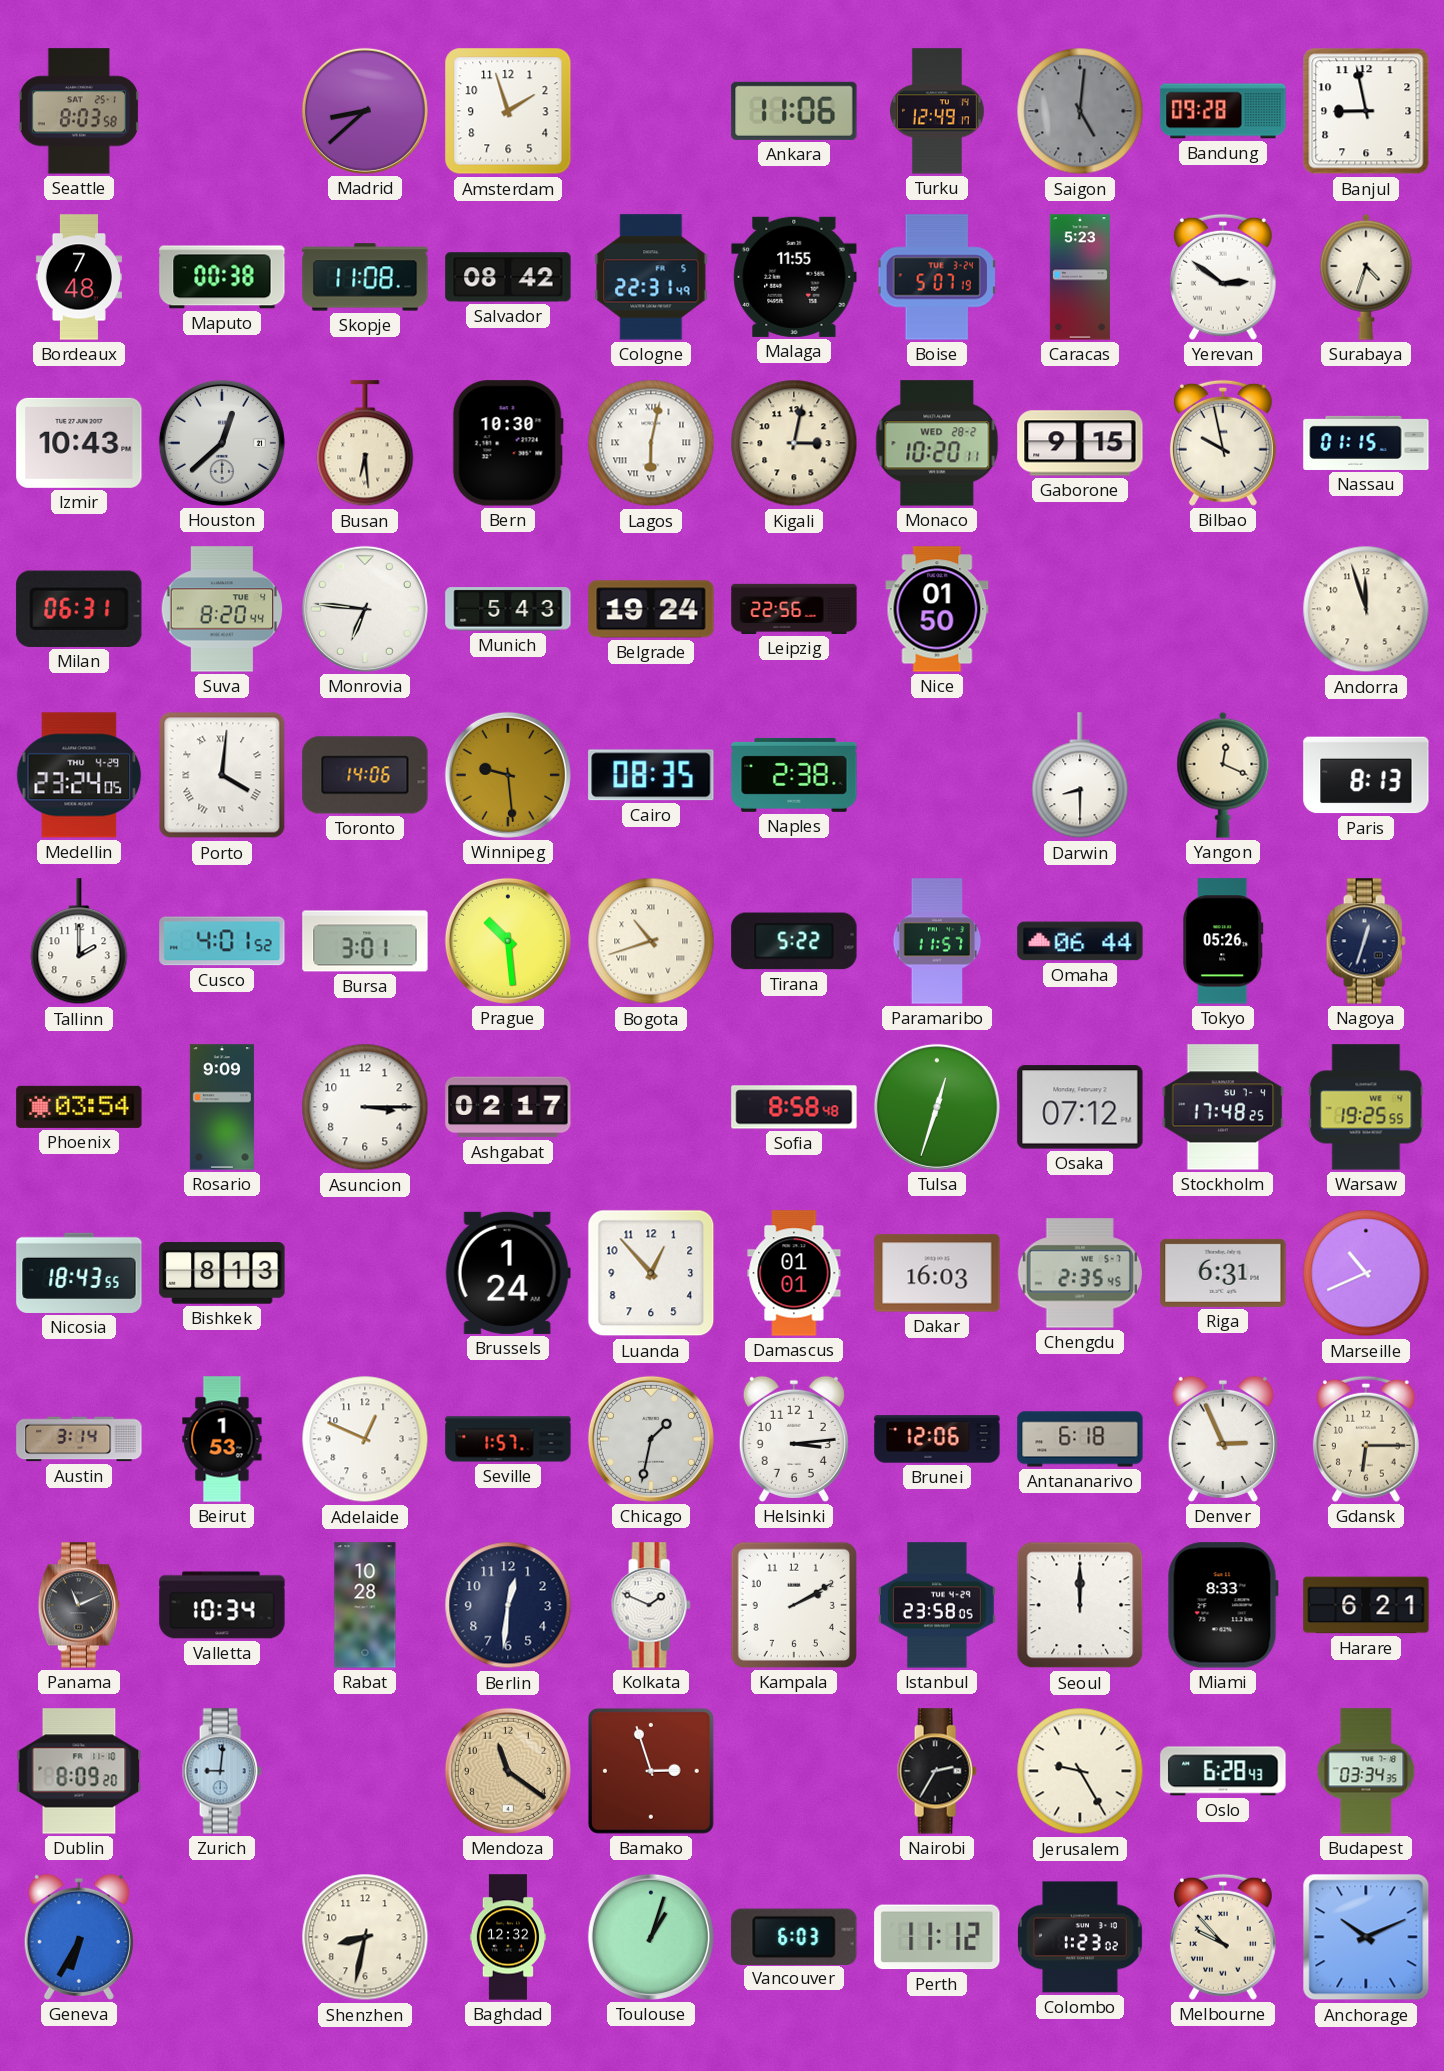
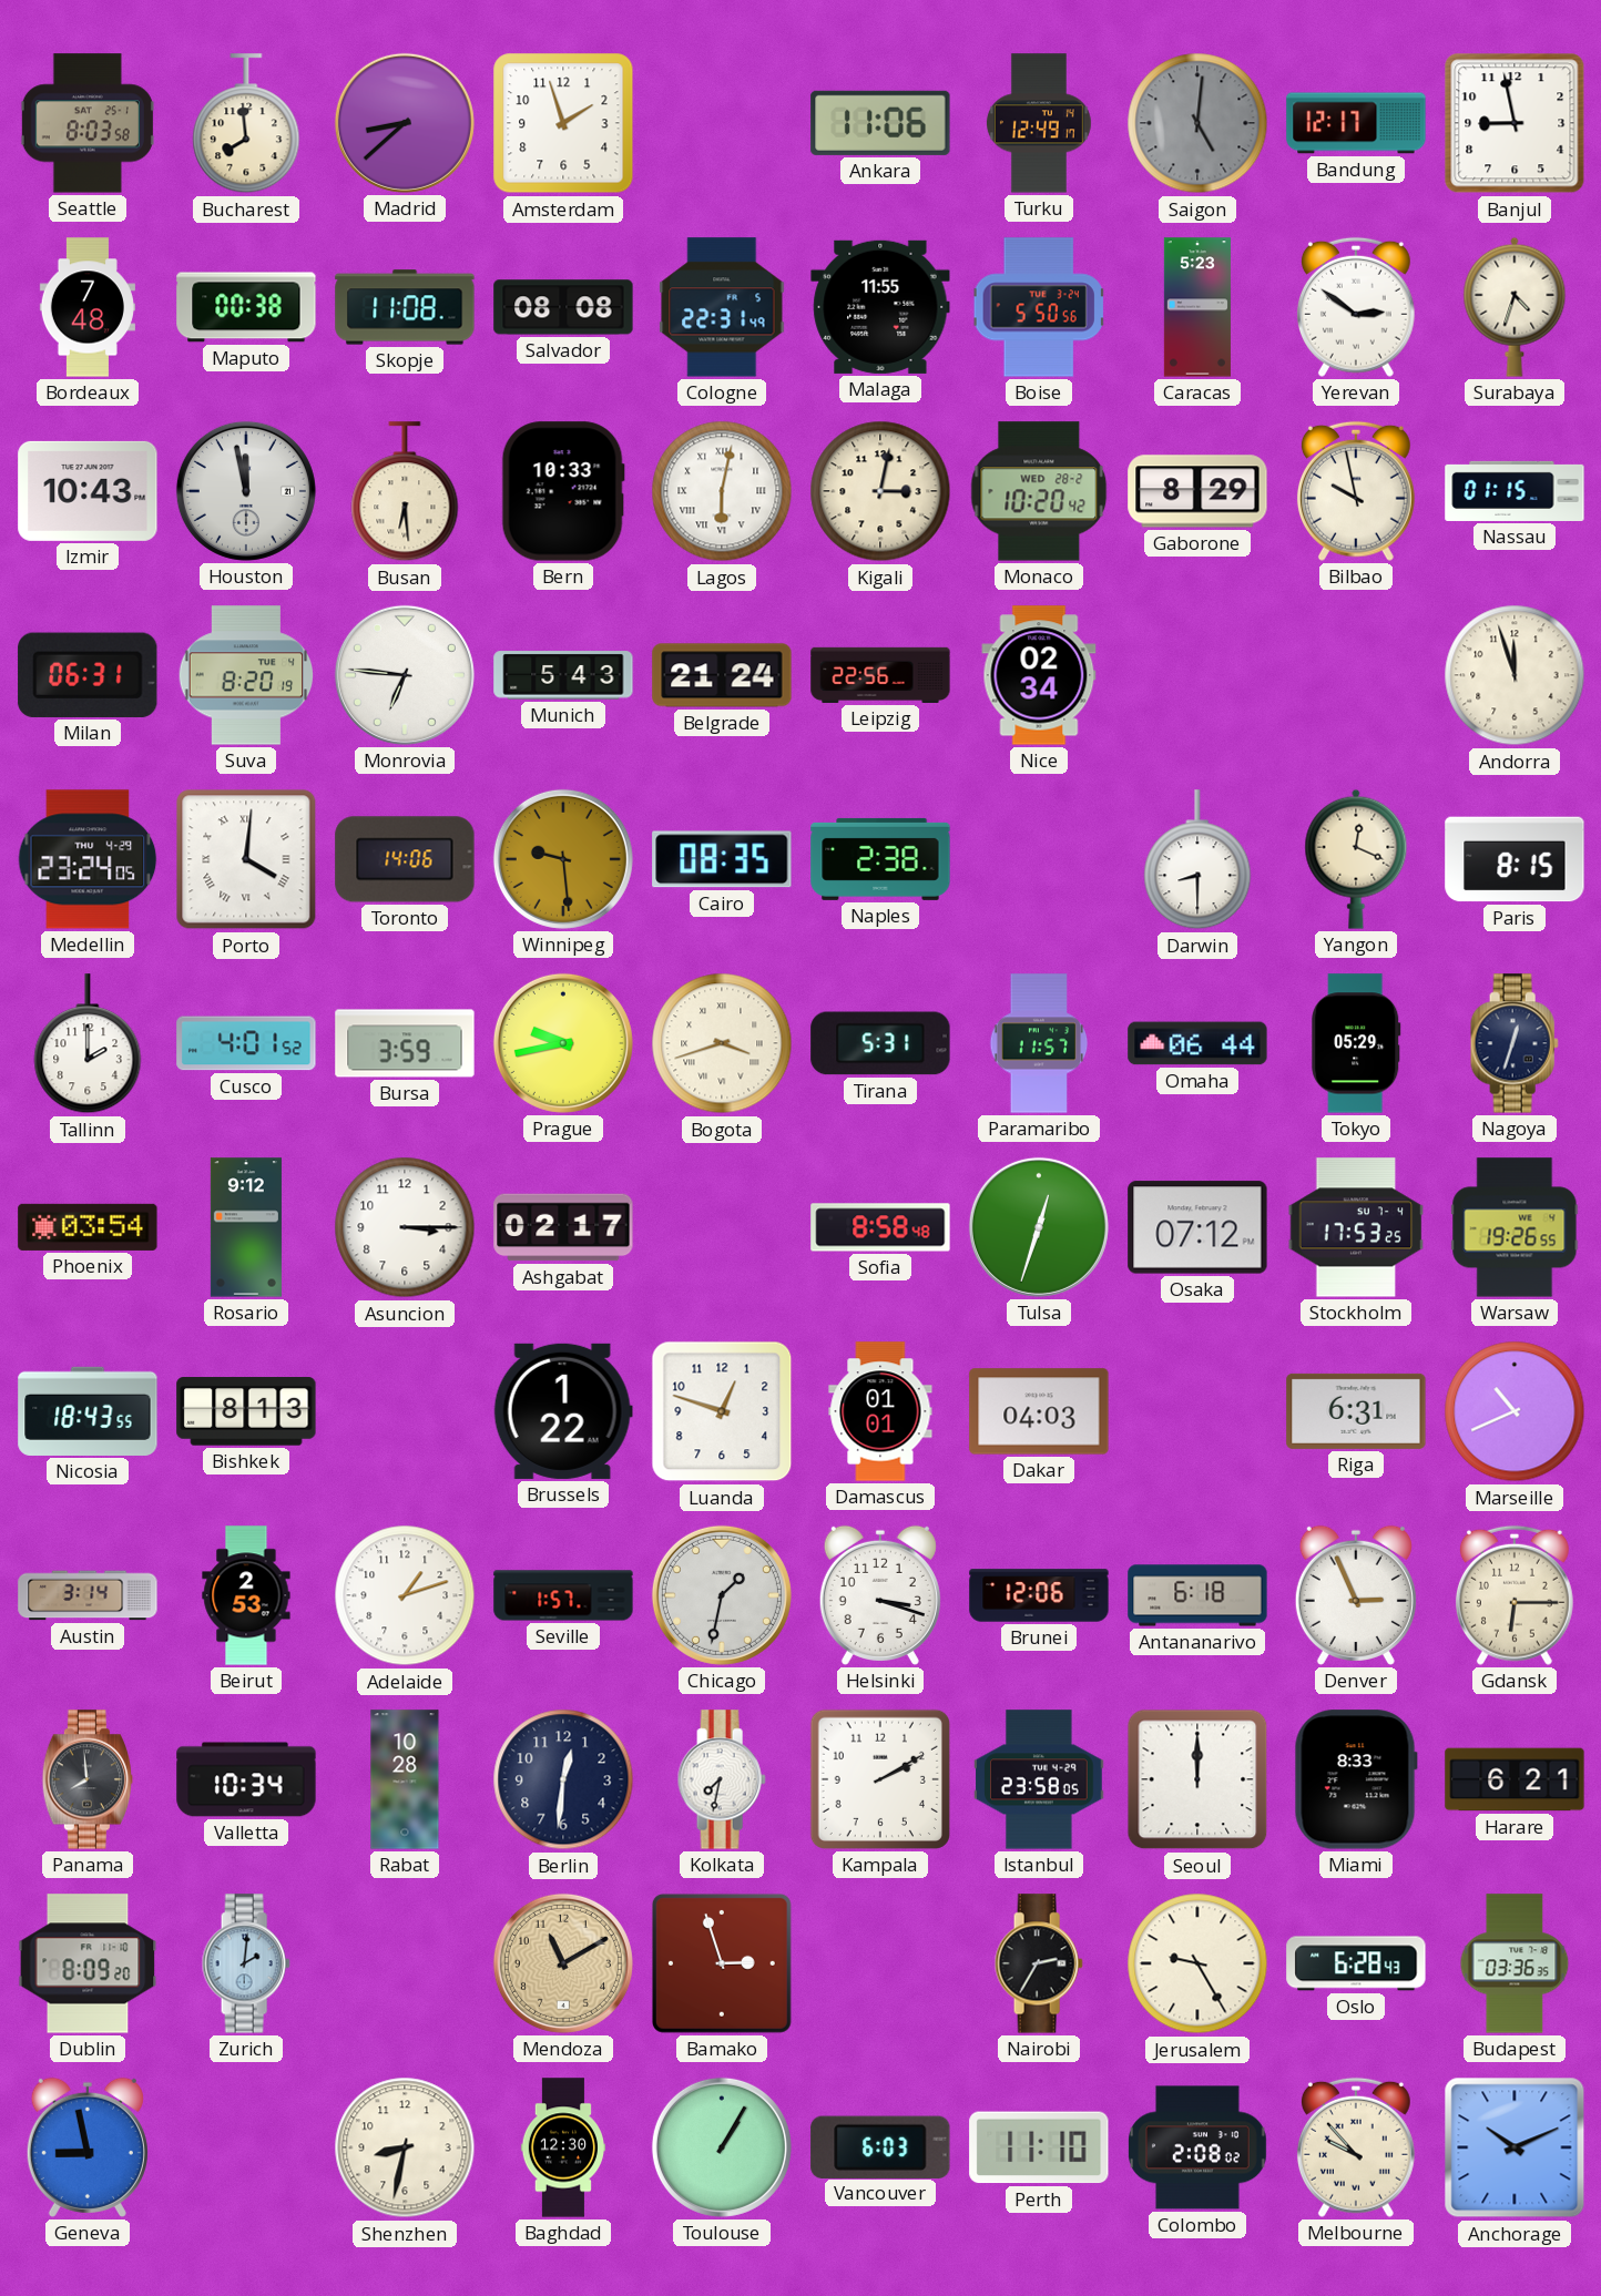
Bucharest: none -> 7:59
Bandung: 09:28 -> 12:17
Salvador: 08:42 -> 08:08
Boise: 5:07 -> 5:50
Houston: 12:38 -> 11:58
Bern: 10:30 -> 10:33
Monaco: 10:20:11 -> 10:20:42
Gaborone: 9:15 -> 8:29
Suva: 8:20:44 -> 8:20:19
Belgrade: 19:24 -> 21:24
Nice: 01:50 -> 02:34
Paris: 8:13 -> 8:15
Bursa: 3:01 -> 3:59
Prague: 10:29 -> 9:43
Bogota: 10:42 -> 3:42
Tirana: 5:22 -> 5:31
Tokyo: 05:26 -> 05:29
Rosario: 9:09 -> 9:12
Stockholm: 17:48 -> 17:53
Warsaw: 19:25 -> 19:26
Brussels: 1:24 -> 1:22
Luanda: 12:53 -> 12:48
Dakar: 16:03 -> 04:03
Chengdu: 2:35 -> none
Beirut: 1:53 -> 2:53
Adelaide: 12:49 -> 1:12
Helsinki: 3:14 -> 3:18
Panama: 11:11 -> 7:59
Kolkata: 1:49 -> 7:32
Zurich: 9:01 -> 2:01
Mendoza: 11:21 -> 11:10
Budapest: 03:34 -> 03:36
Geneva: 6:35 -> 8:58
Baghdad: 12:32 -> 12:30
Toulouse: 1:03 -> 1:05
Perth: 11:12 -> 11:10
Colombo: 1:23 -> 2:08
